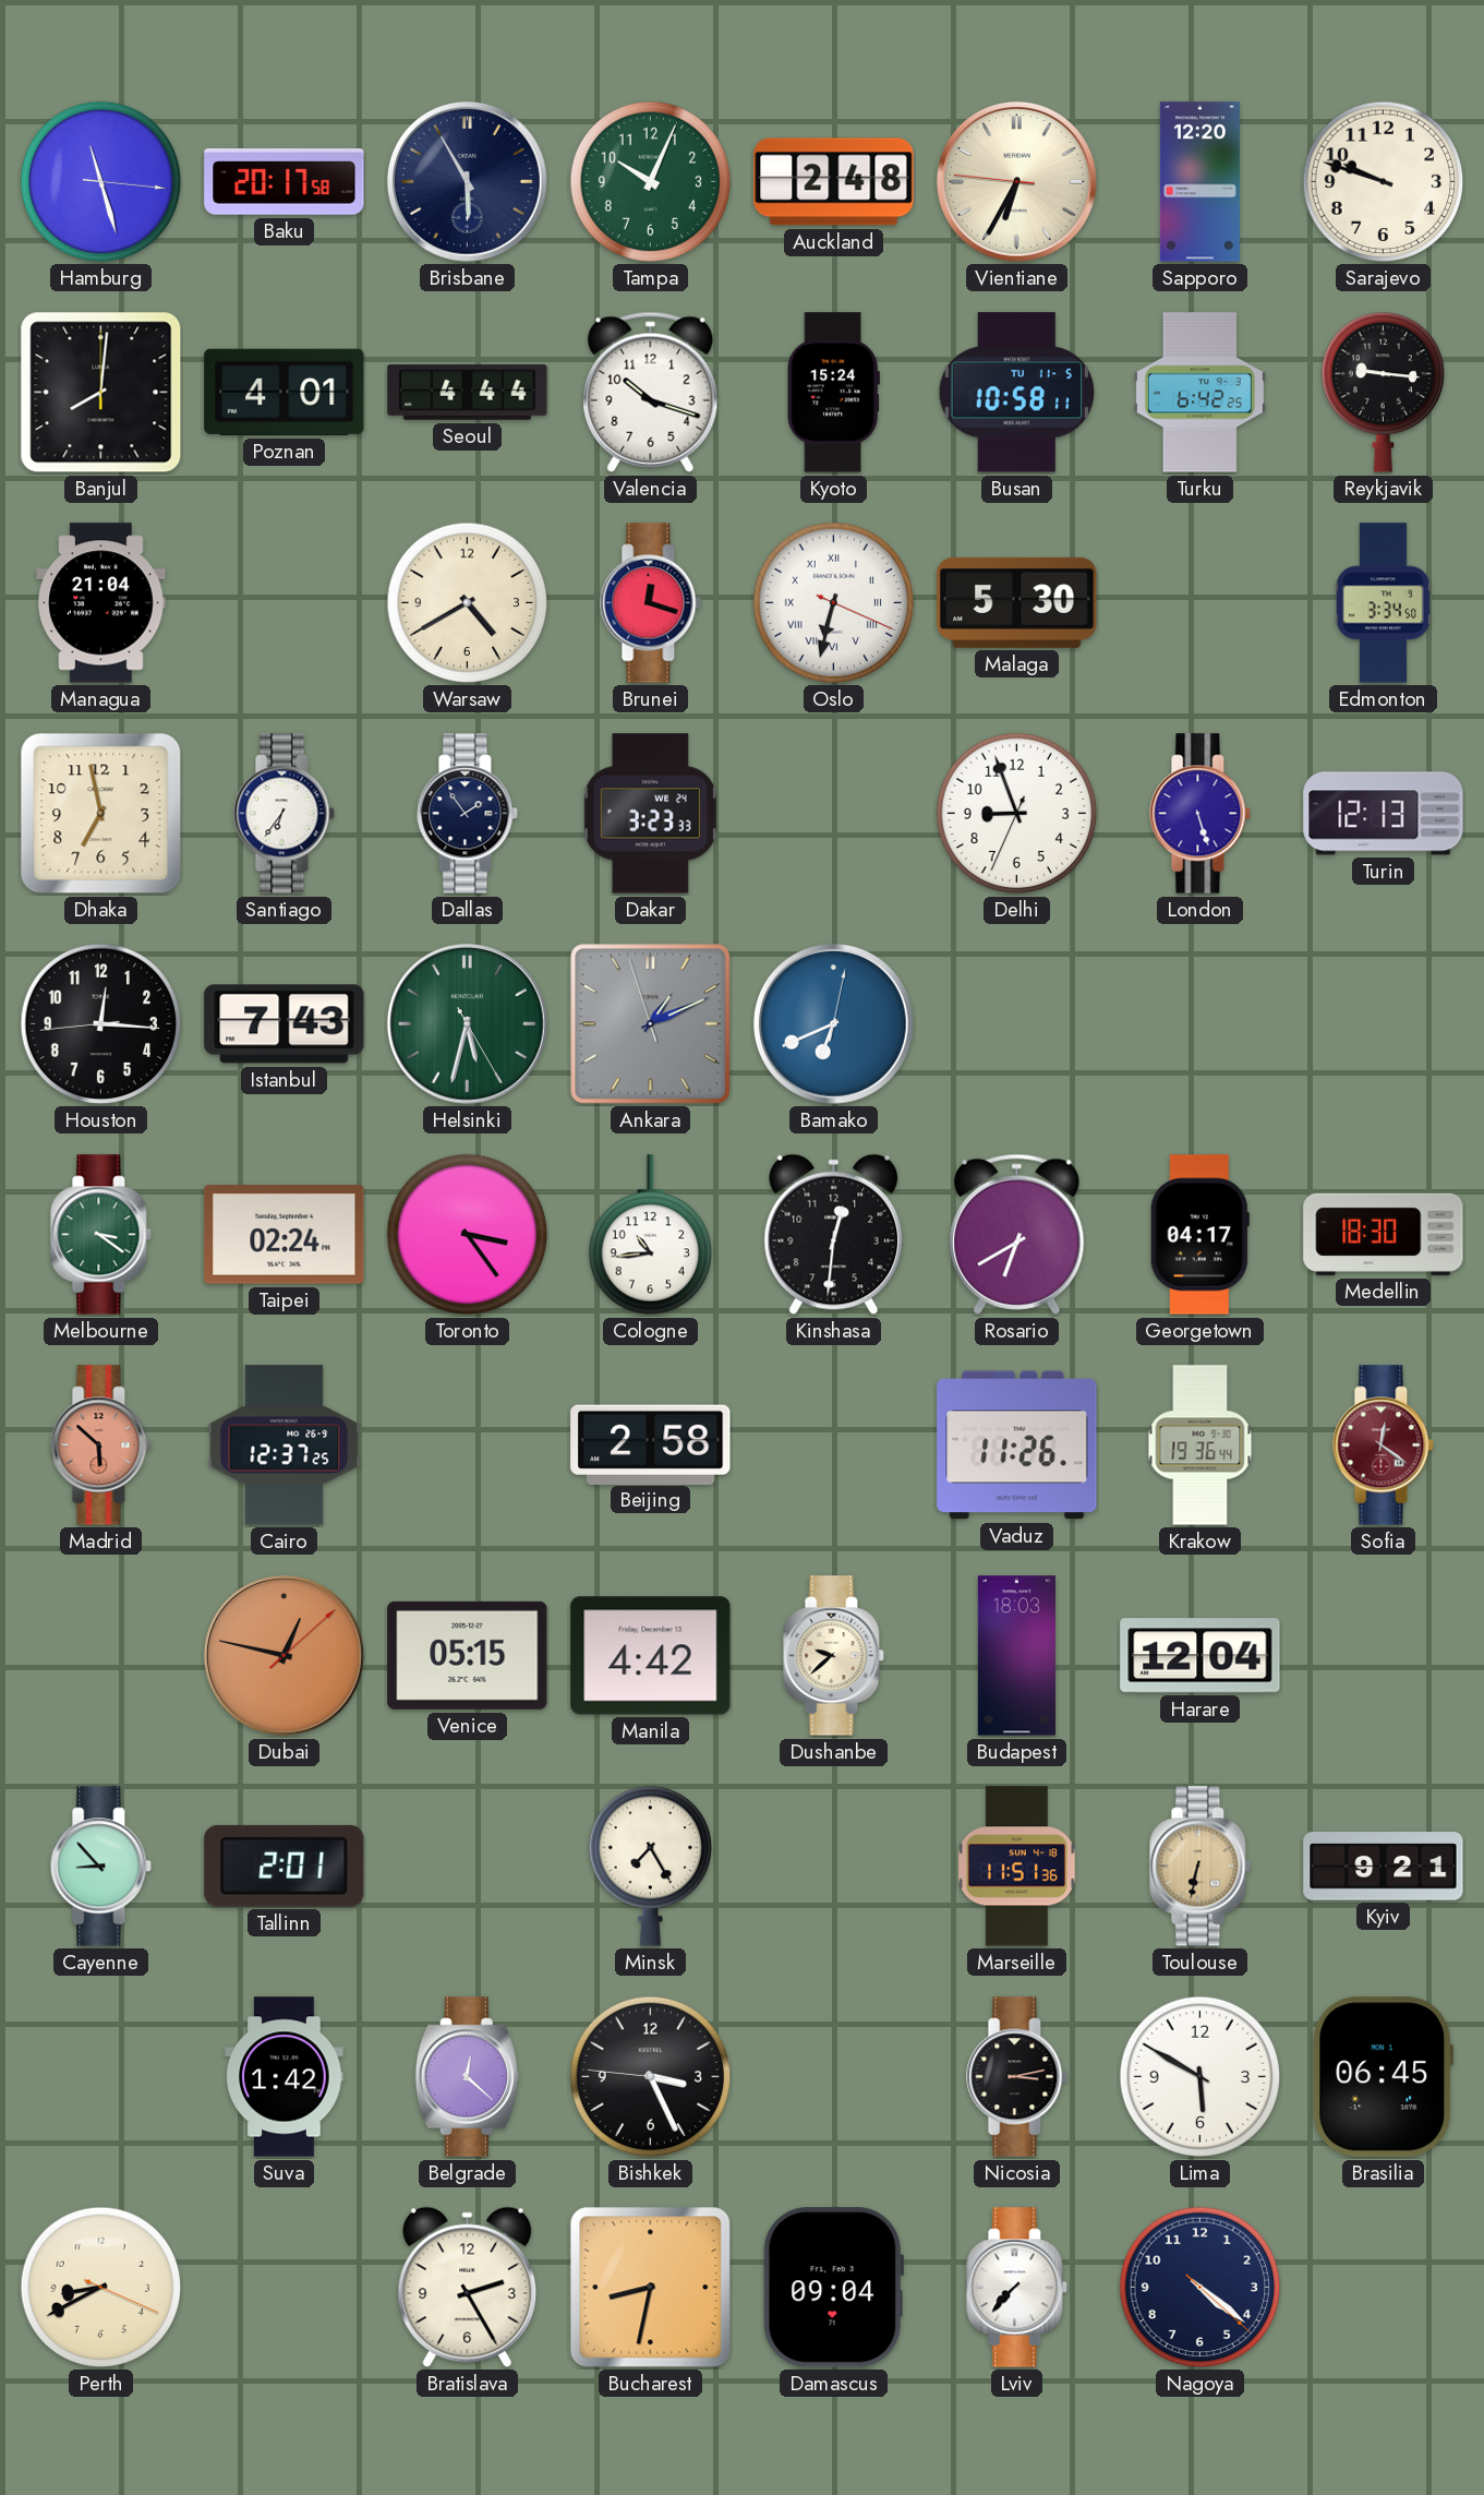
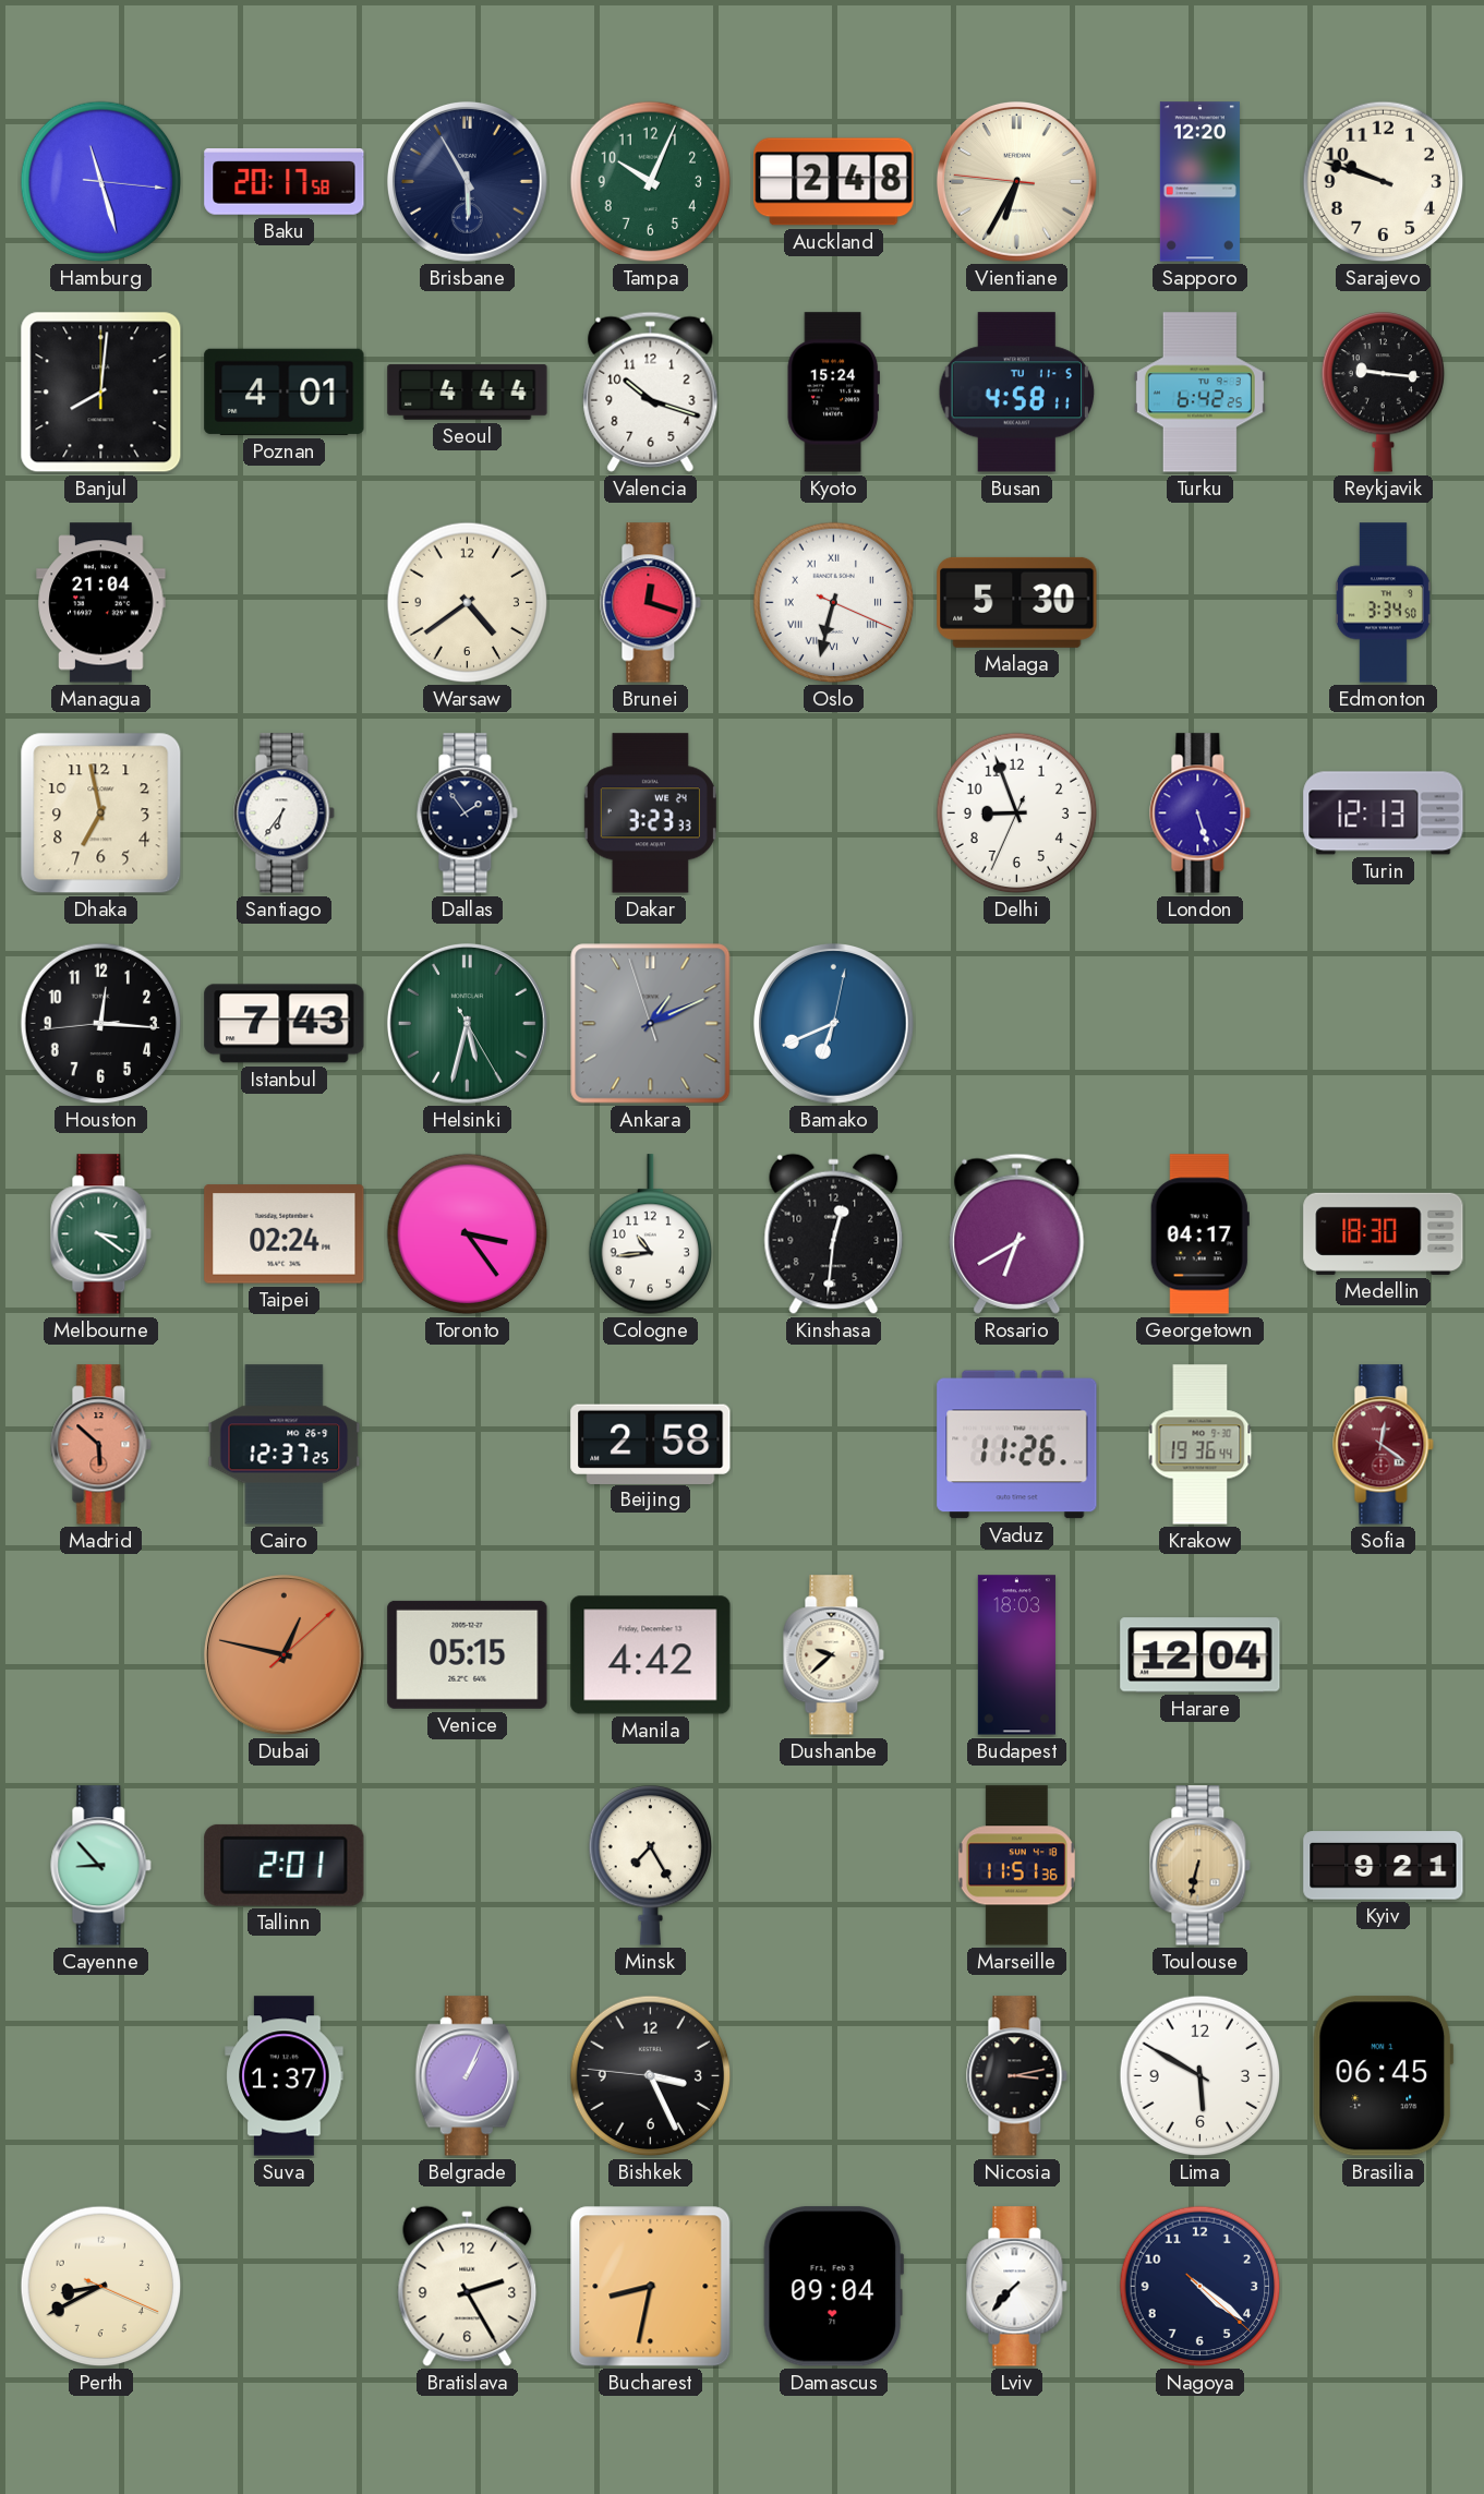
Busan: 10:58 -> 4:58
Warsaw: 4:40 -> 4:39
Suva: 1:42 -> 1:37
Belgrade: 12:22 -> 1:04
